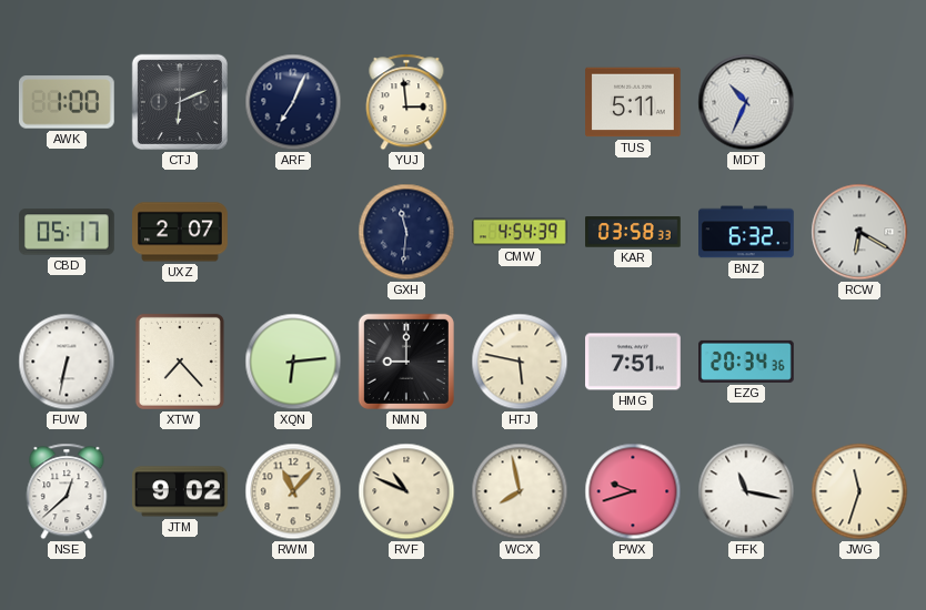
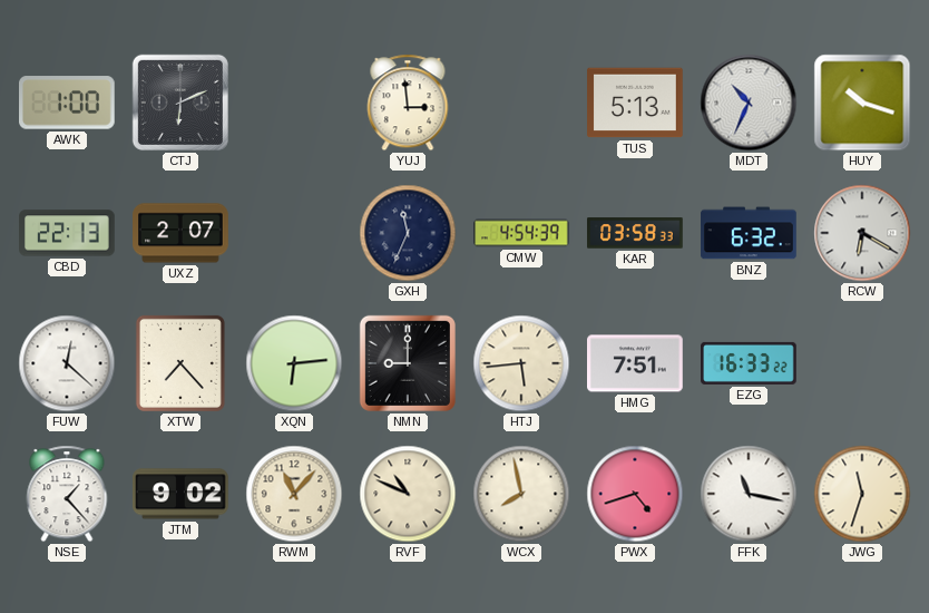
ARF: 7:04 -> none
TUS: 5:11 -> 5:13
HUY: none -> 10:18
CBD: 05:17 -> 22:13
GXH: 11:31 -> 11:34
FUW: 6:32 -> 12:22
HTJ: 5:47 -> 5:44
EZG: 20:34 -> 16:33
NSE: 12:38 -> 1:23
PWX: 9:42 -> 4:42
